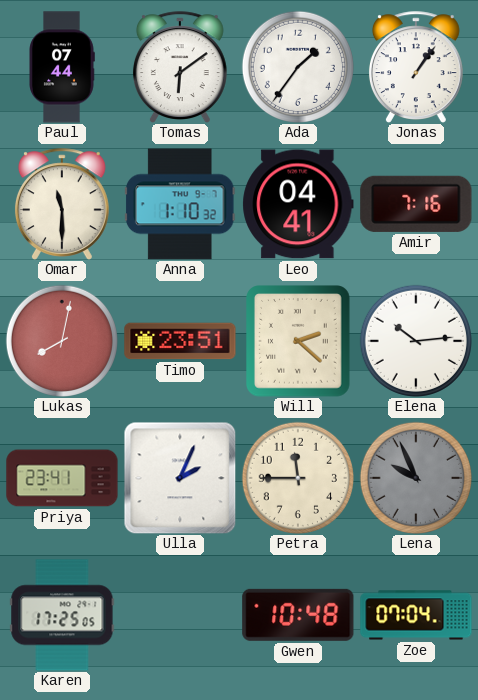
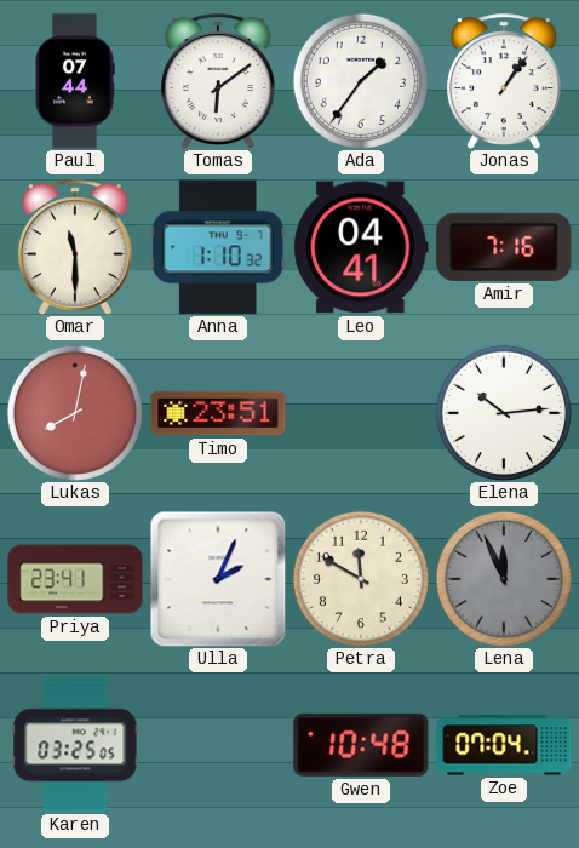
Will: 2:22 -> none
Petra: 11:45 -> 11:50
Lena: 9:56 -> 11:56
Karen: 17:25 -> 03:25
